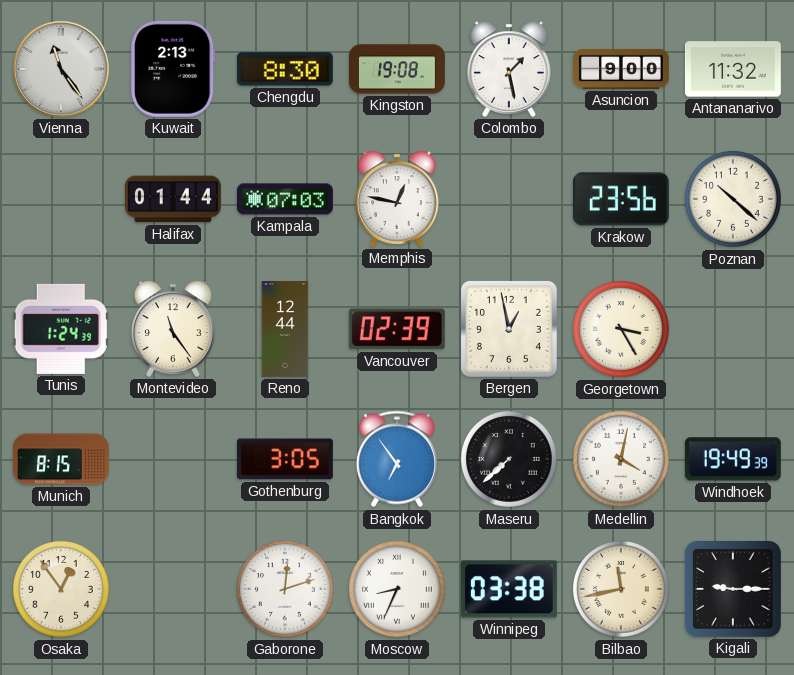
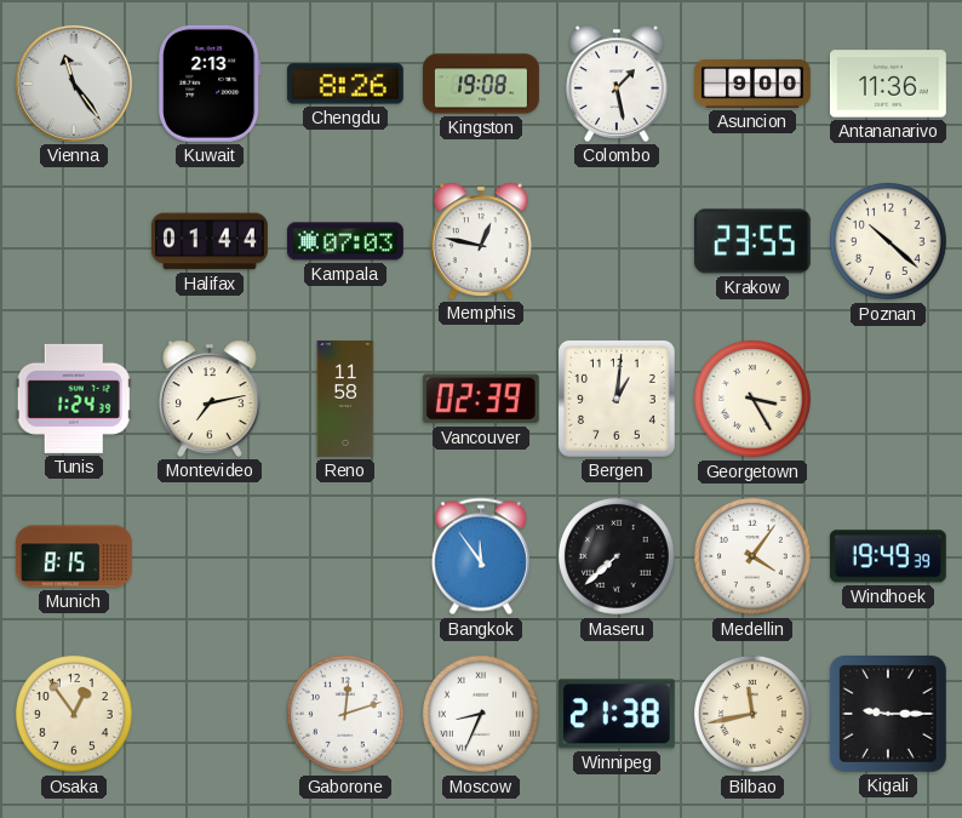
Chengdu: 8:30 -> 8:26
Antananarivo: 11:32 -> 11:36
Krakow: 23:56 -> 23:55
Montevideo: 11:24 -> 7:13
Reno: 12:44 -> 11:58
Bergen: 12:58 -> 1:01
Gothenburg: 3:05 -> none
Bangkok: 6:54 -> 11:54
Medellin: 4:02 -> 4:06
Winnipeg: 03:38 -> 21:38
